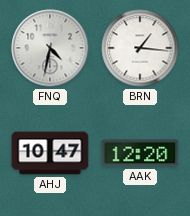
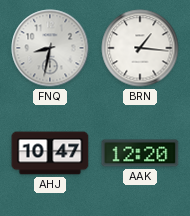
FNQ: 4:32 -> 8:32
